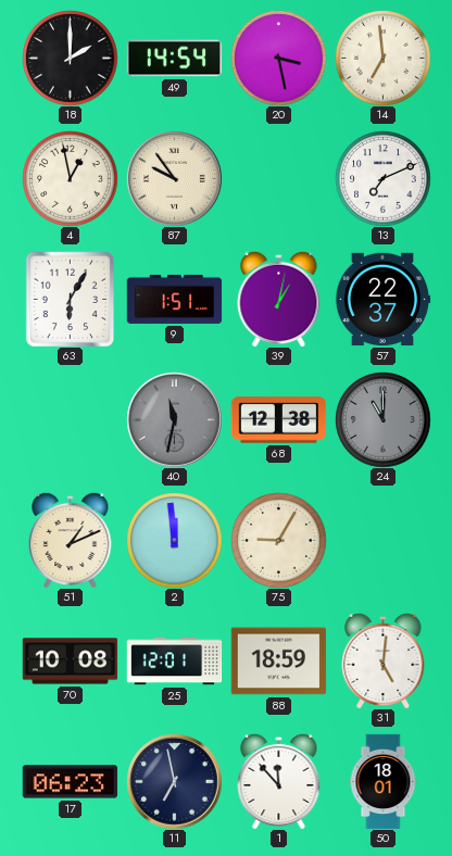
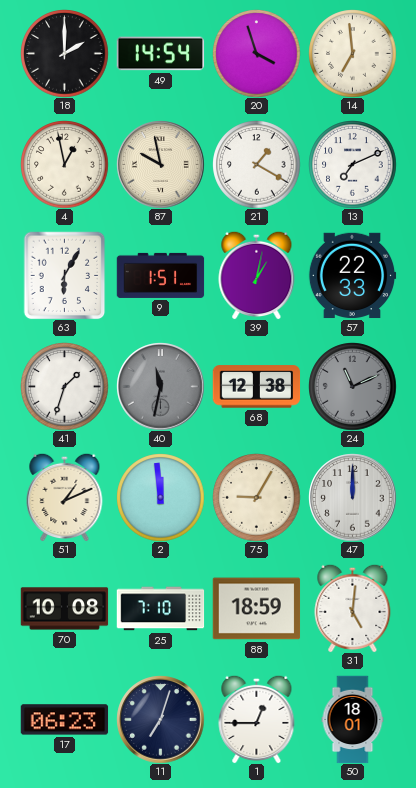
20: 3:28 -> 3:57
87: 9:54 -> 9:58
21: none -> 1:20
57: 22:37 -> 22:33
41: none -> 1:33
24: 11:00 -> 11:11
47: none -> 12:00
25: 12:01 -> 7:10
11: 6:58 -> 7:03
1: 11:53 -> 12:45
